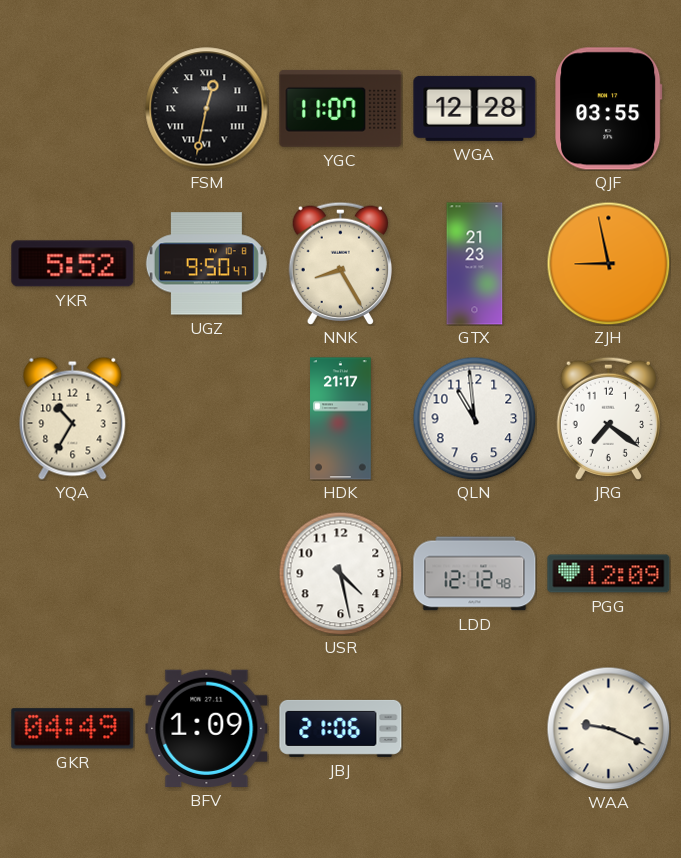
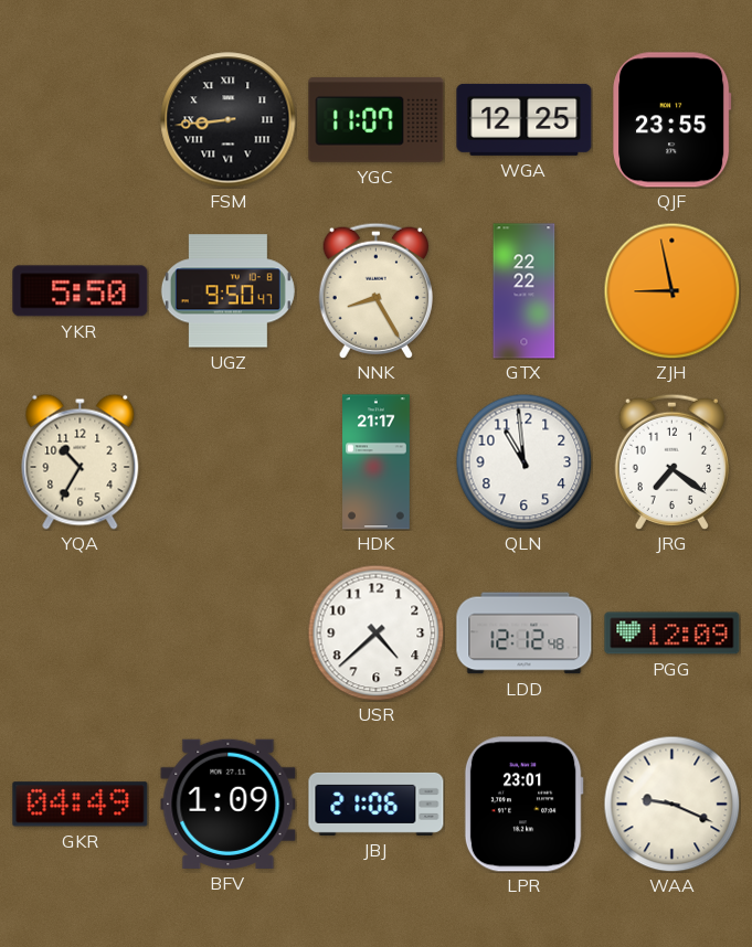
FSM: 12:32 -> 8:44
WGA: 12:28 -> 12:25
QJF: 03:55 -> 23:55
YKR: 5:52 -> 5:50
GTX: 21:23 -> 22:22
USR: 4:28 -> 4:38
LPR: none -> 23:01
